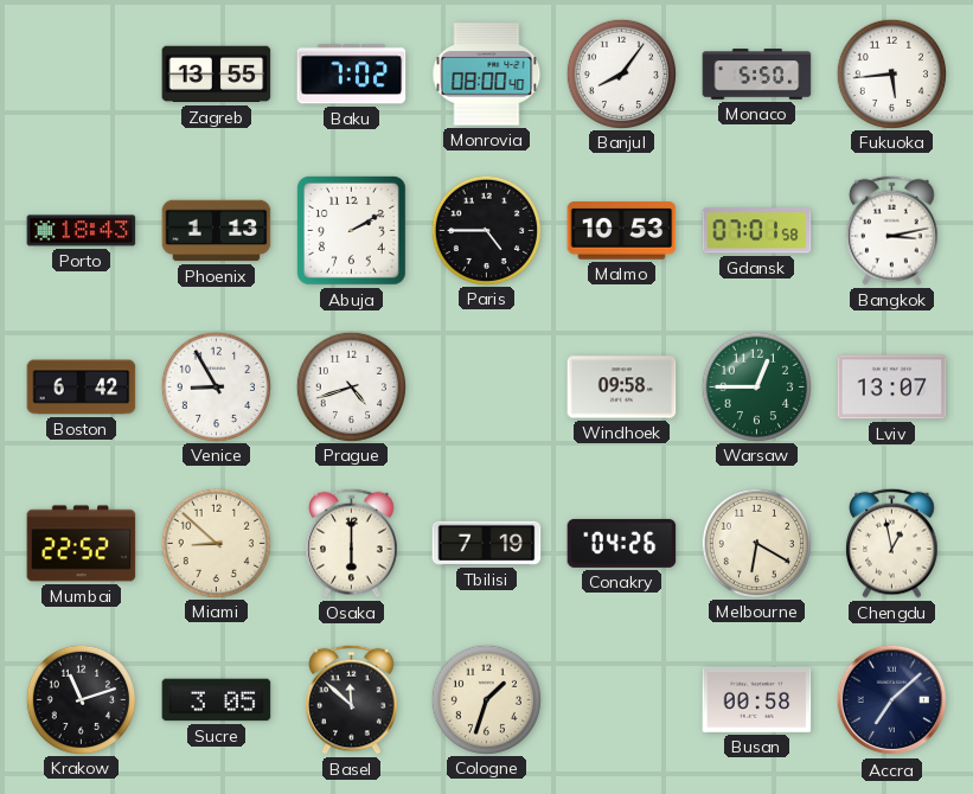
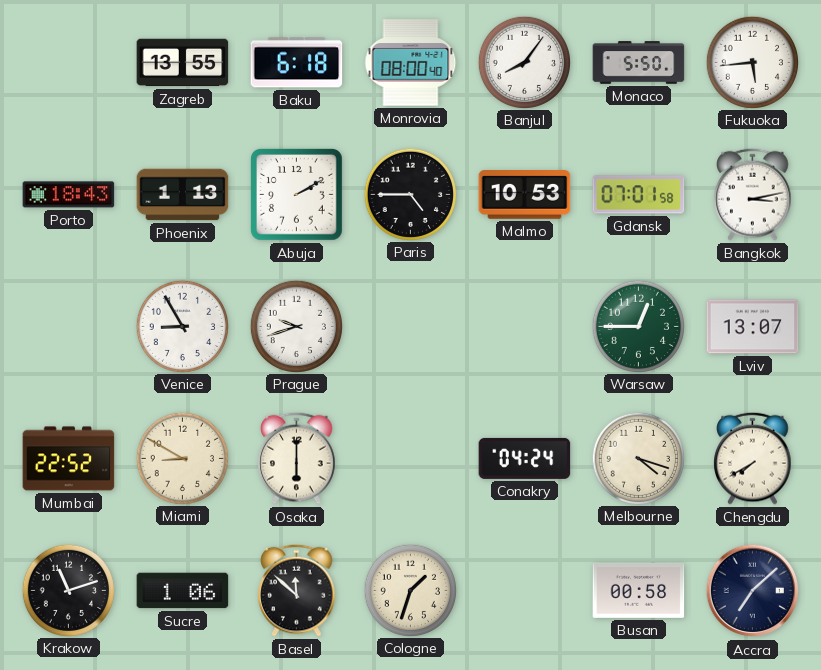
Baku: 7:02 -> 6:18
Boston: 6:42 -> none
Prague: 4:42 -> 9:42
Windhoek: 09:58 -> none
Miami: 8:52 -> 8:50
Tbilisi: 7:19 -> none
Conakry: 04:26 -> 04:24
Melbourne: 6:20 -> 4:18
Chengdu: 12:58 -> 7:40
Sucre: 3:05 -> 1:06
